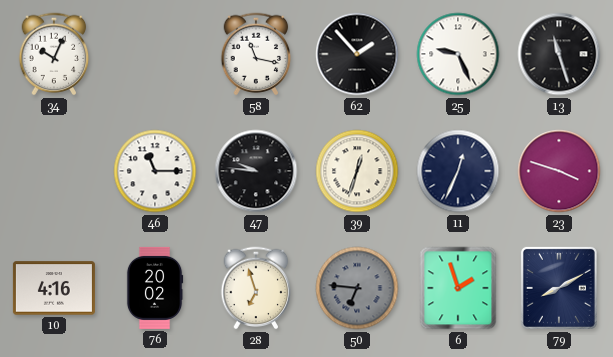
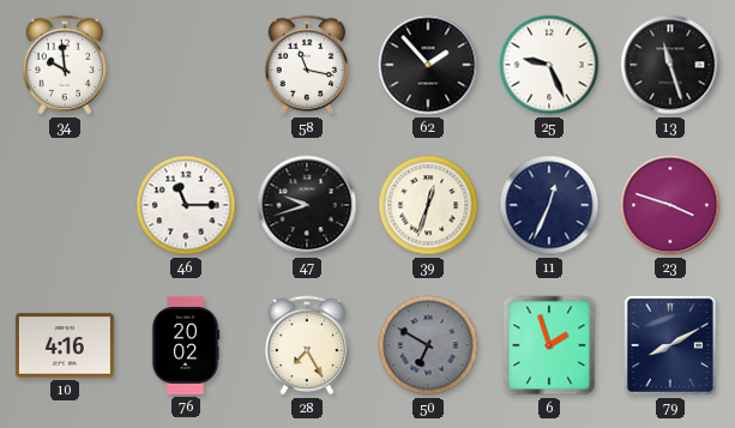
34: 10:04 -> 9:59
47: 9:46 -> 9:42
28: 6:57 -> 7:25
50: 6:46 -> 6:50
